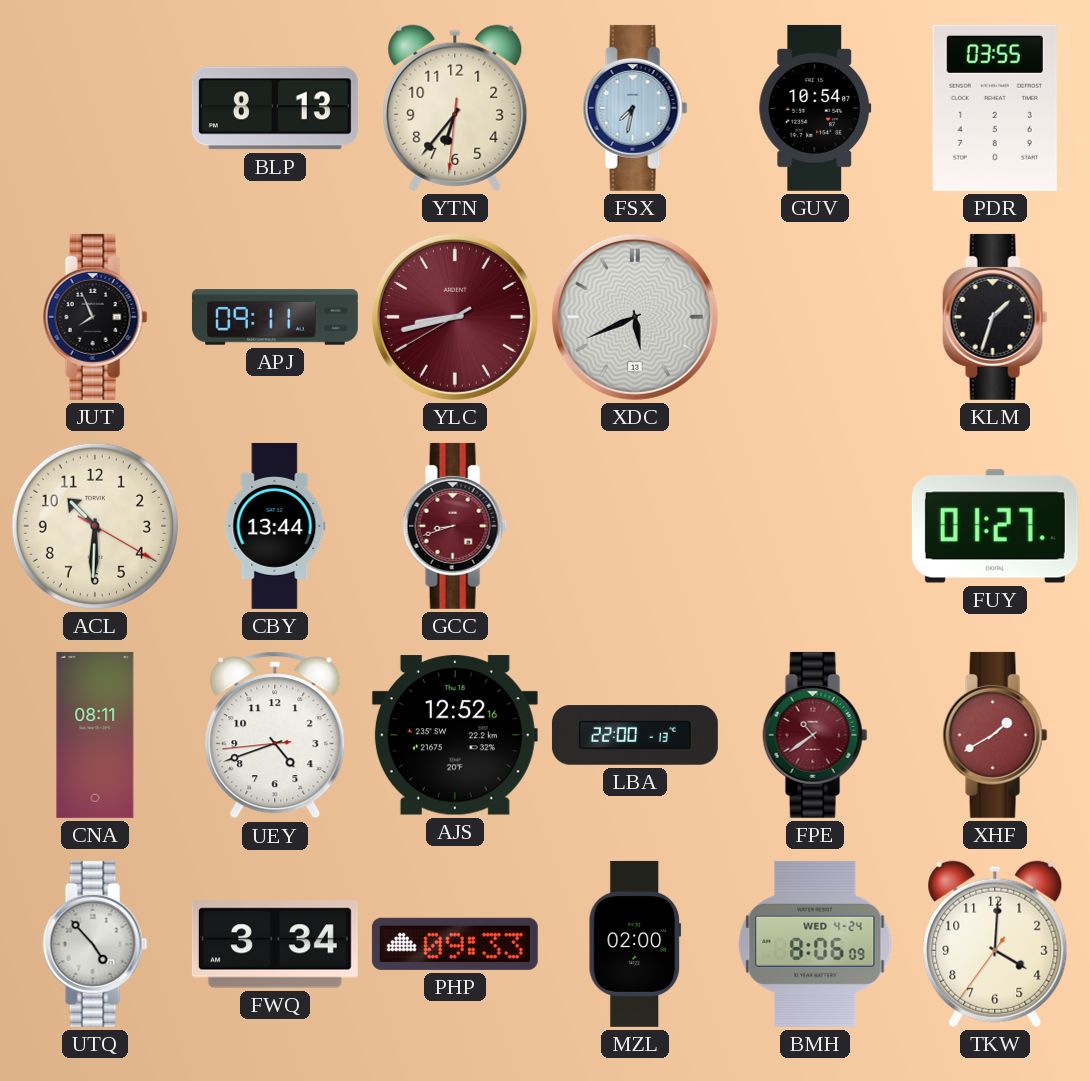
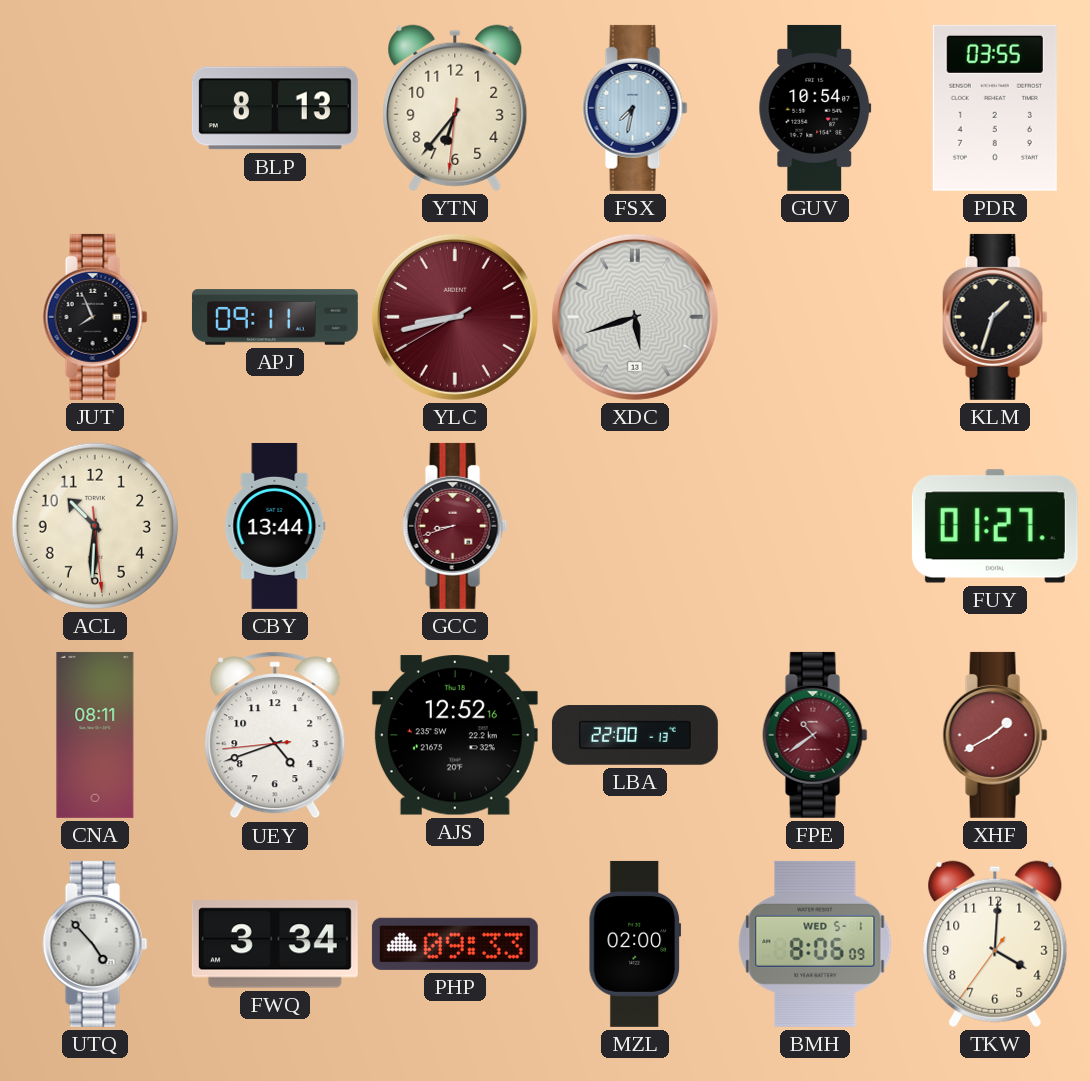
XDC: 5:41 -> 5:42
ACL: 10:30:20 -> 10:30:29
BMH date: WED 4-24 -> WED 5-1
